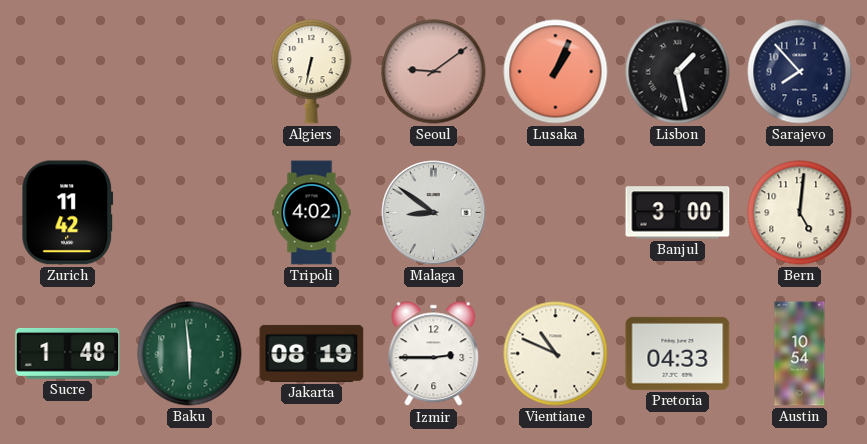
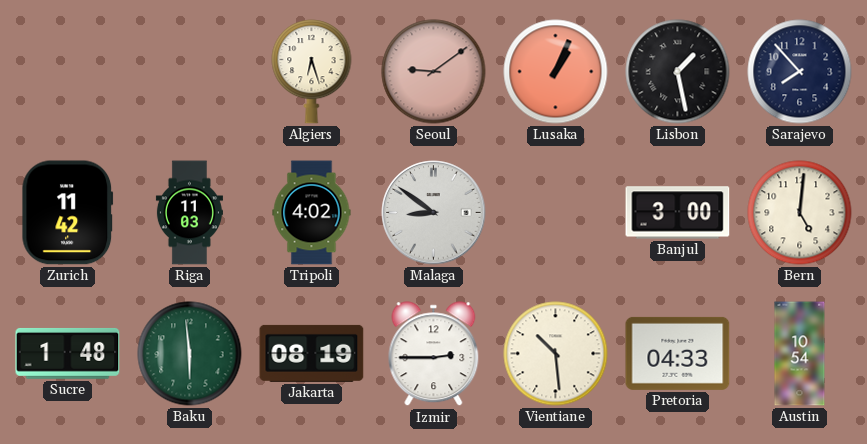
Algiers: 6:32 -> 6:27
Riga: none -> 11:03
Vientiane: 10:49 -> 10:29
